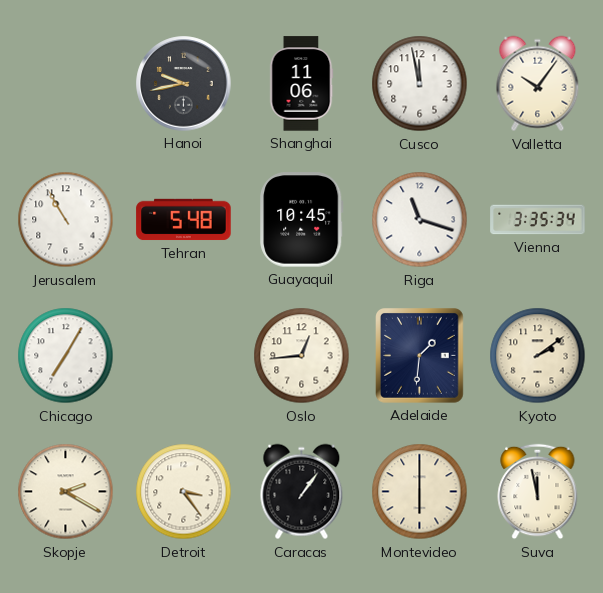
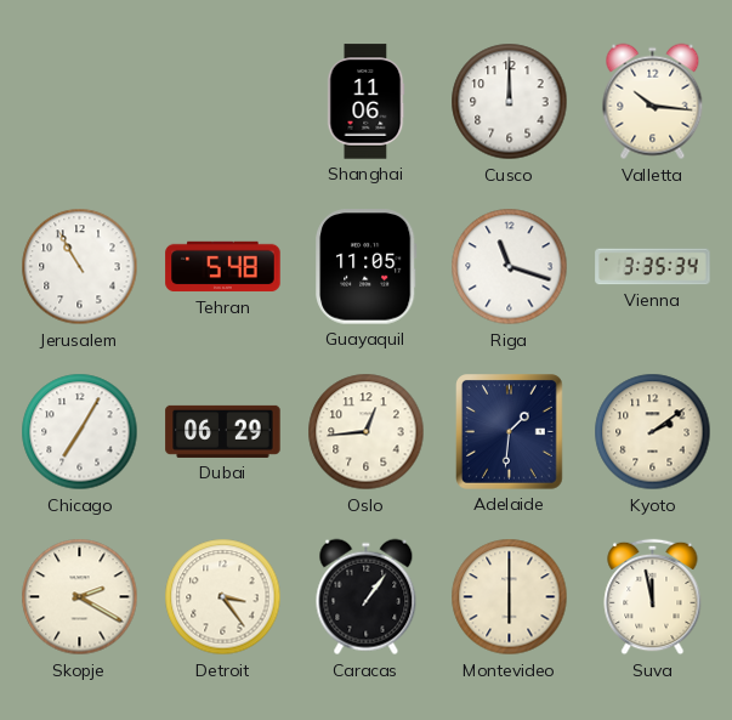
Hanoi: 9:43 -> none
Cusco: 11:58 -> 12:00
Valletta: 10:06 -> 10:16
Guayaquil: 10:45 -> 11:05
Dubai: none -> 06:29
